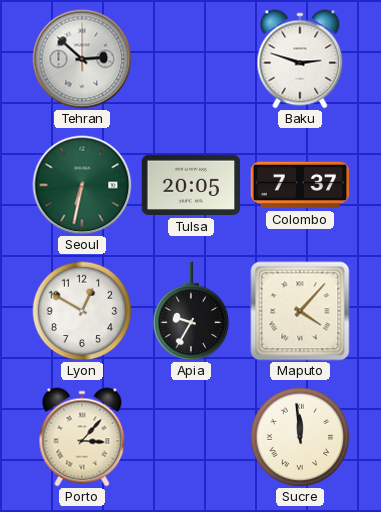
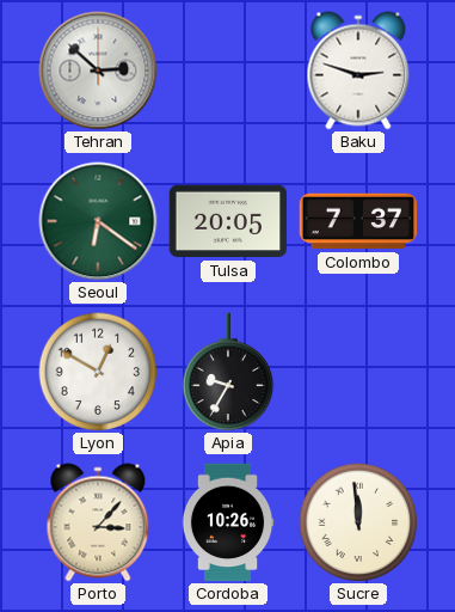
Seoul: 6:32 -> 6:21
Maputo: 4:07 -> none
Cordoba: none -> 10:26
